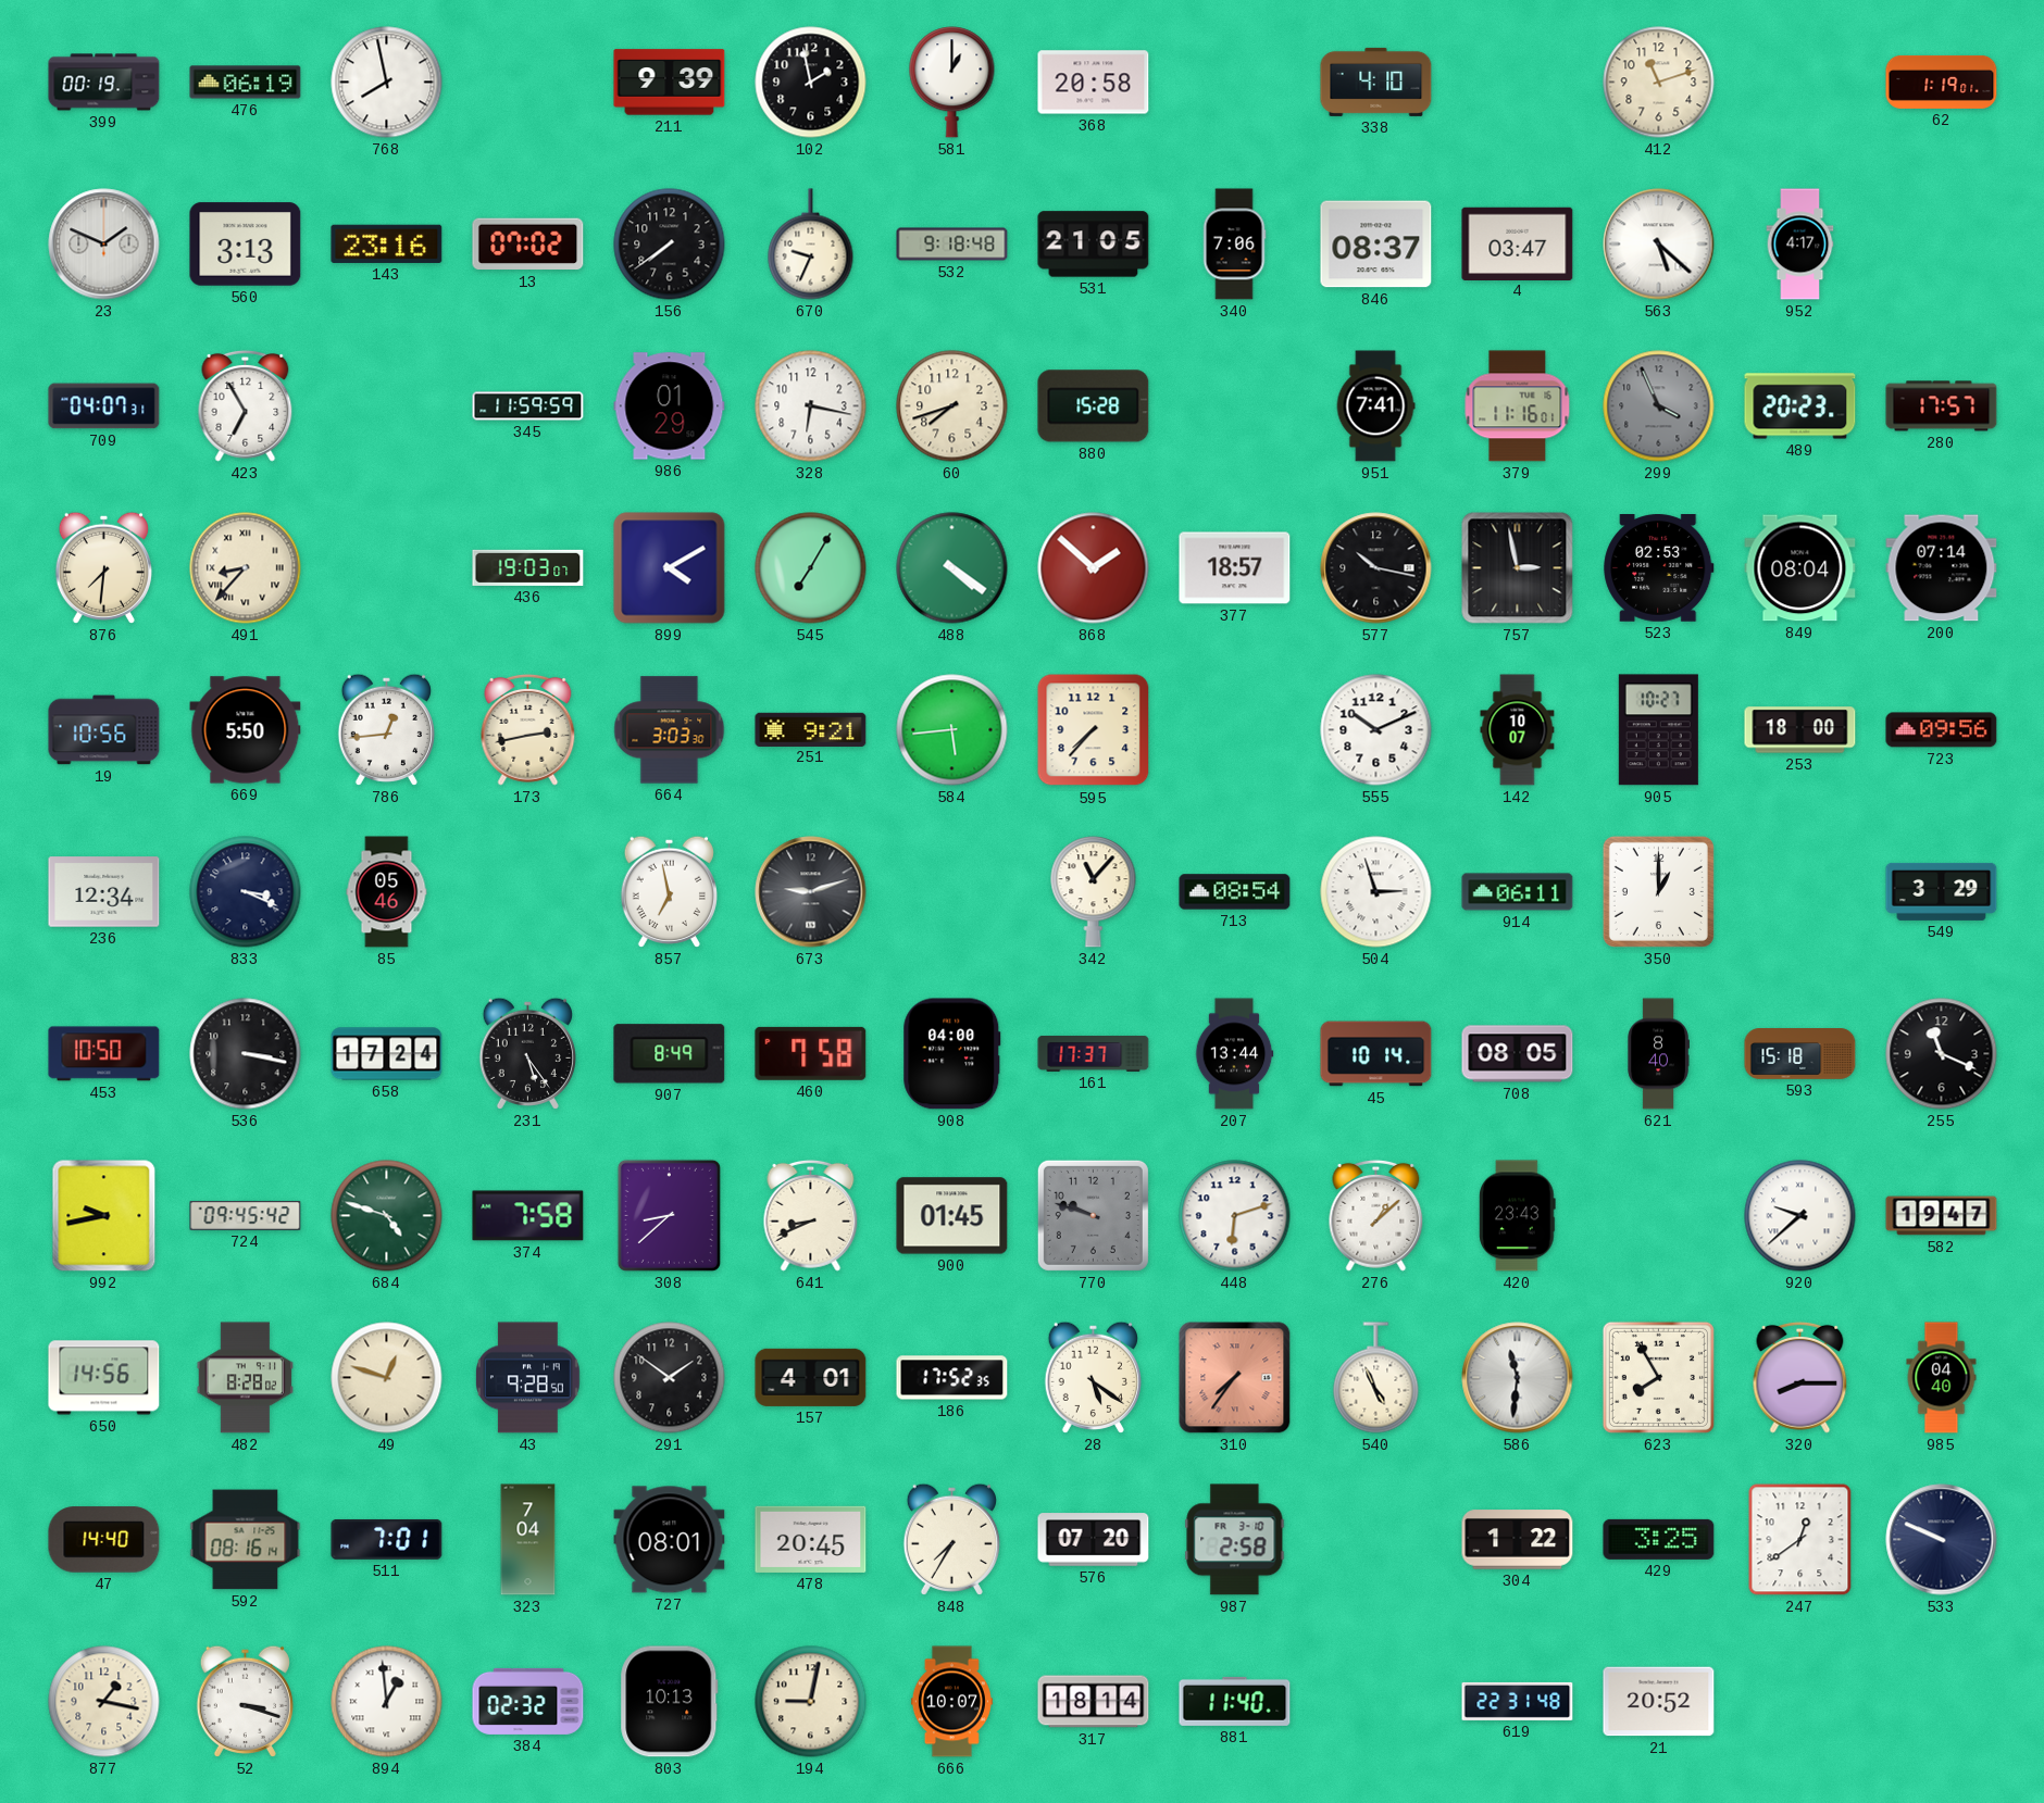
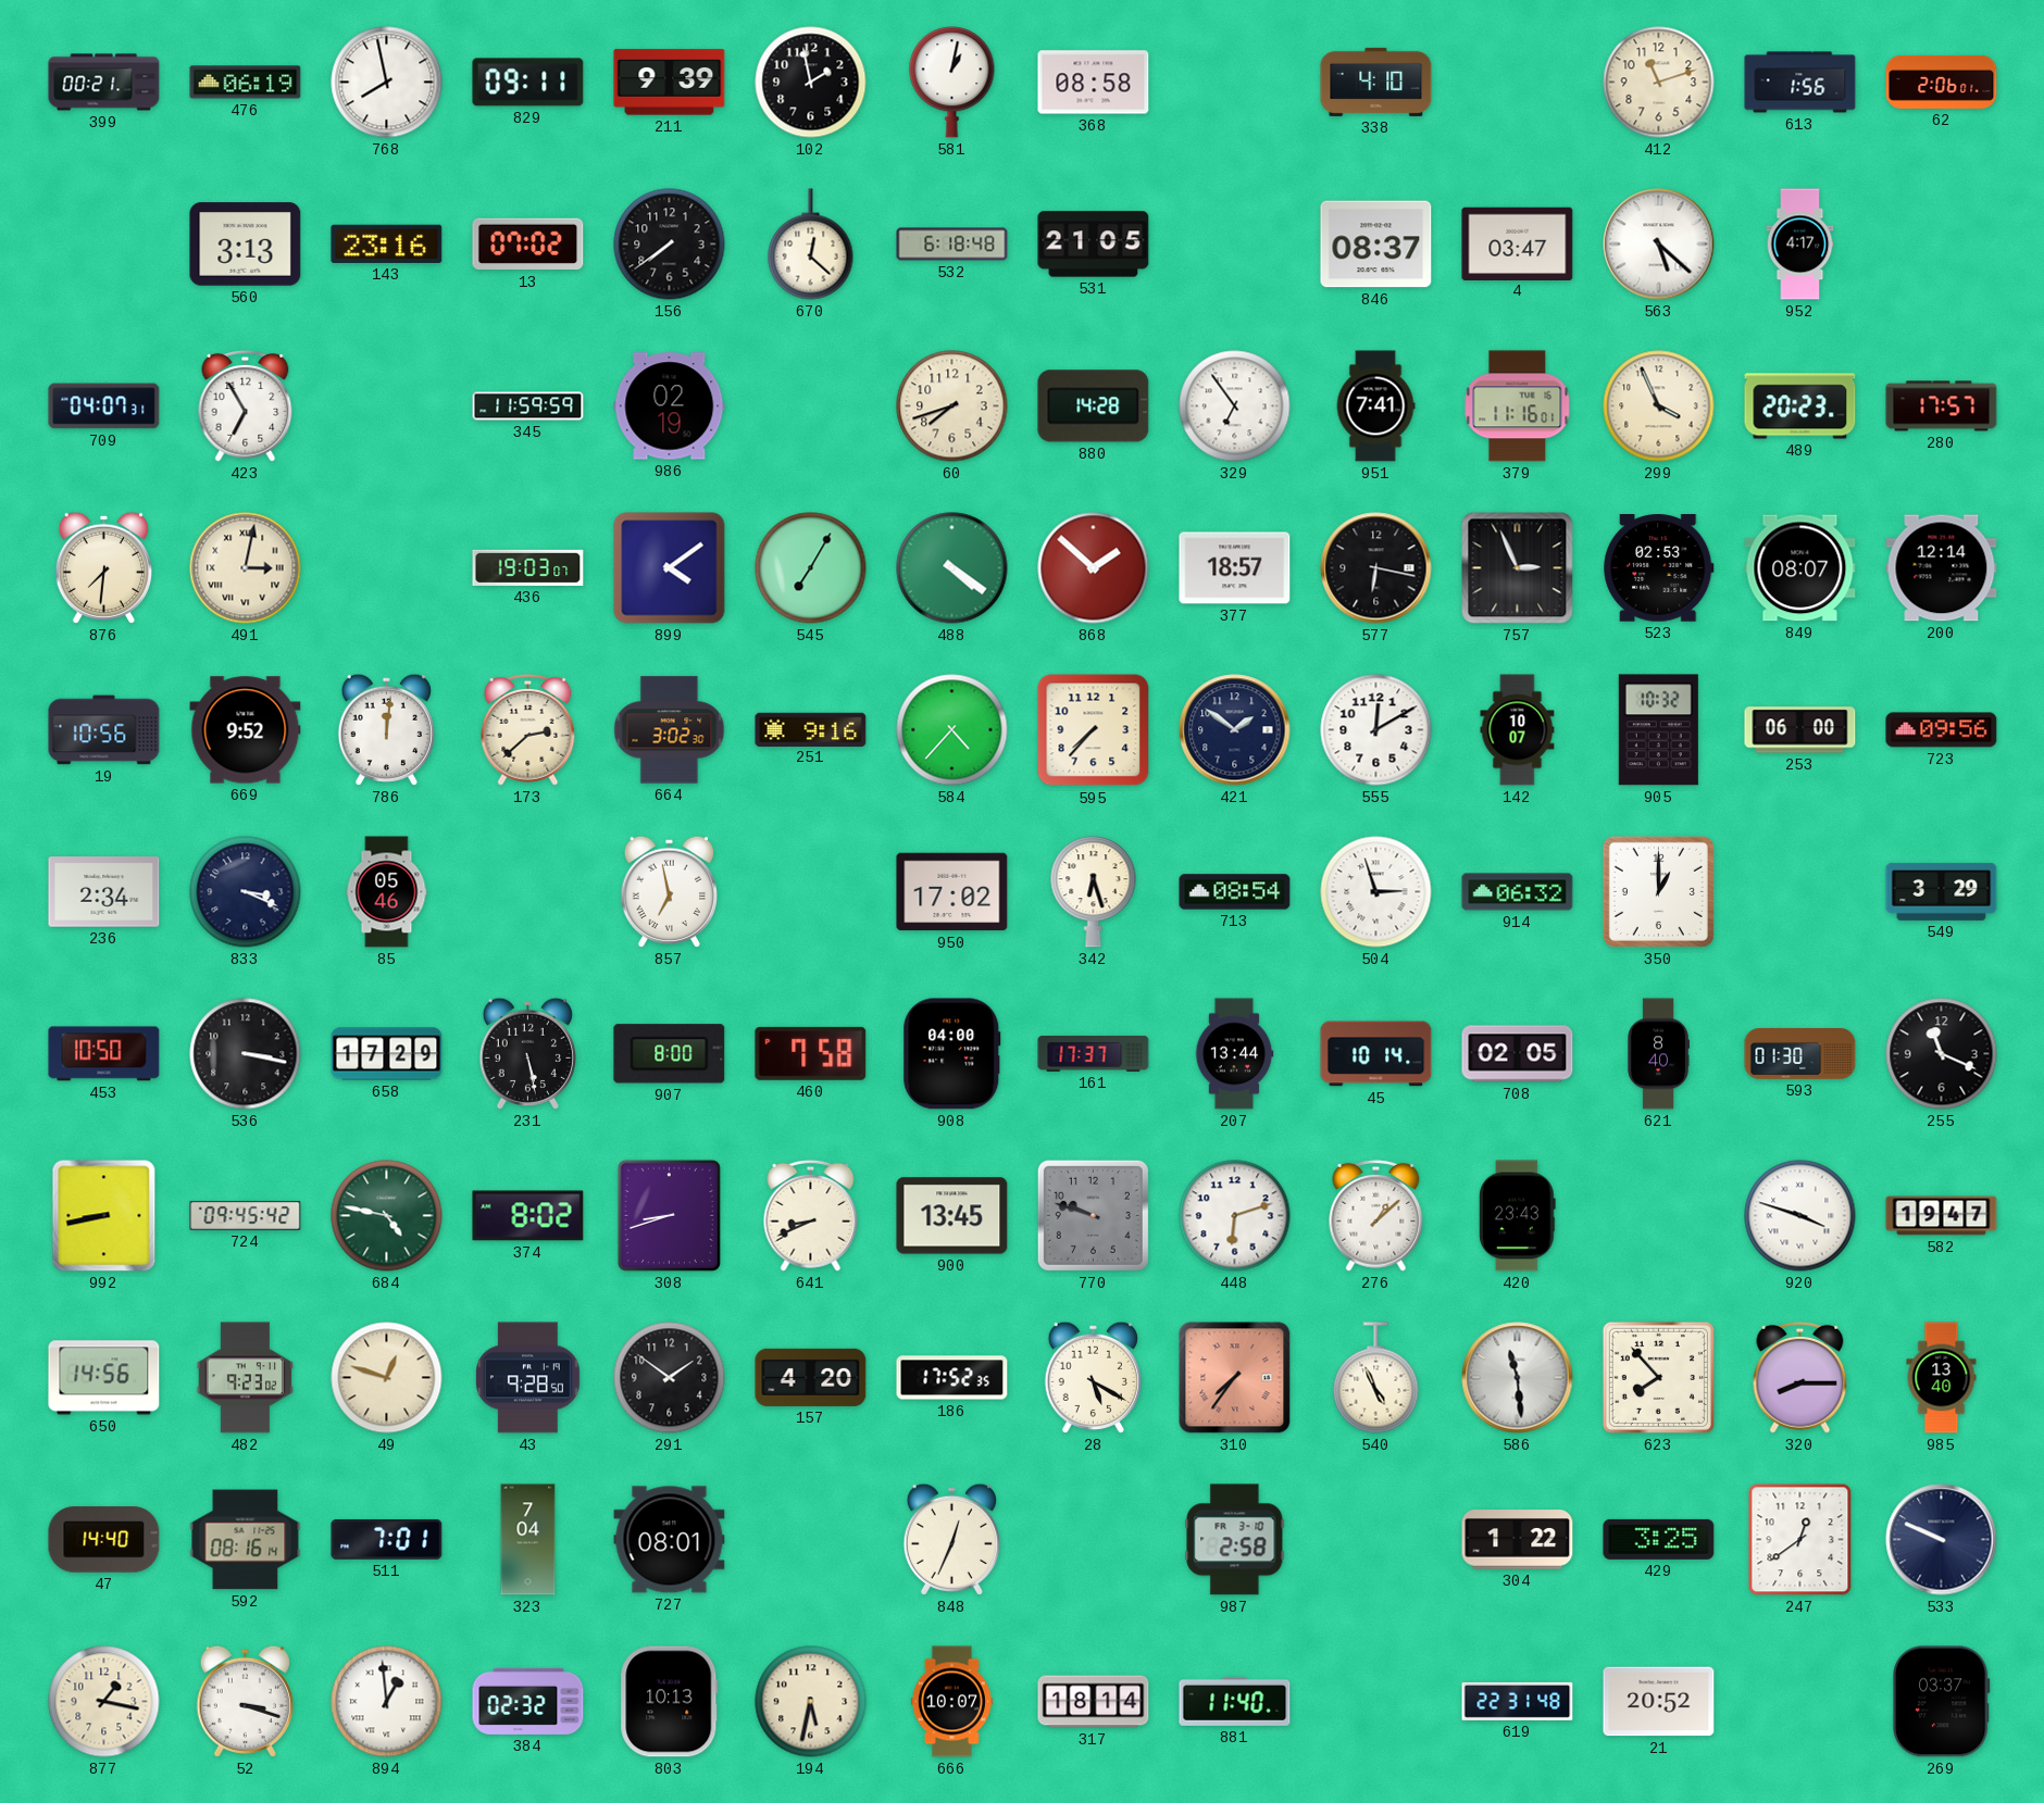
399: 00:19 -> 00:21
829: none -> 09:11
581: 1:00 -> 1:02
368: 20:58 -> 08:58
613: none -> 1:56
62: 1:19 -> 2:06
23: 1:49 -> none
670: 9:34 -> 12:22
532: 9:18 -> 6:18
340: 7:06 -> none
986: 01:29 -> 02:19
328: 6:17 -> none
880: 15:28 -> 14:28
329: none -> 6:54
299 dial: grey -> cream
491: 8:37 -> 3:02
899: 4:10 -> 4:09
577: 10:17 -> 6:17
757: 2:58 -> 2:56
849: 08:04 -> 08:07
200: 07:14 -> 12:14
669: 5:50 -> 9:52
786: 12:44 -> 12:01
173: 2:43 -> 2:38
664: 3:03 -> 3:02
251: 9:21 -> 9:16
584: 5:44 -> 4:37
421: none -> 1:51
555: 10:11 -> 12:10
905: 10:27 -> 10:32
253: 18:00 -> 06:00
236: 12:34 -> 2:34
673: 9:12 -> none
950: none -> 17:02
342: 11:07 -> 6:27
914: 06:11 -> 06:32
658: 17:24 -> 17:29
231: 5:24 -> 5:28
907: 8:49 -> 8:00
708: 08:05 -> 02:05
593: 15:18 -> 01:30
992: 9:43 -> 8:43
684: 4:48 -> 4:47
374: 7:58 -> 8:02
308: 8:38 -> 8:42
900: 01:45 -> 13:45
920: 9:38 -> 3:48
482: 8:28 -> 9:23
157: 4:01 -> 4:20
28: 5:21 -> 5:20
586: 11:31 -> 11:29
623: 7:55 -> 7:53
985: 04:40 -> 13:40
478: 20:45 -> none
848: 7:35 -> 12:34
576: 07:20 -> none
194: 9:02 -> 5:32
269: none -> 03:37
